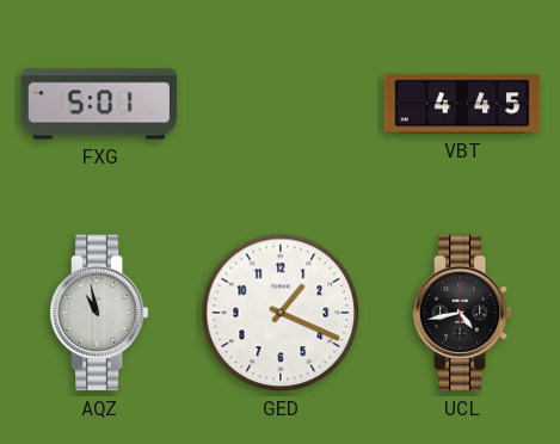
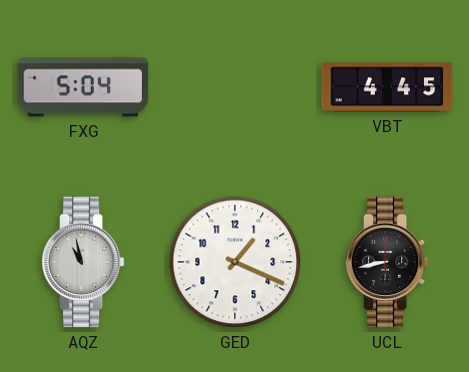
FXG: 5:01 -> 5:04
UCL: 4:43 -> 8:43
